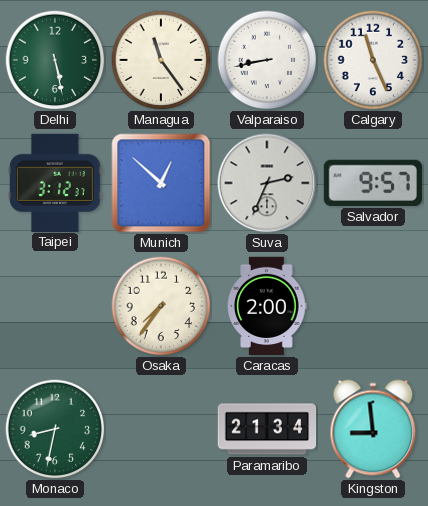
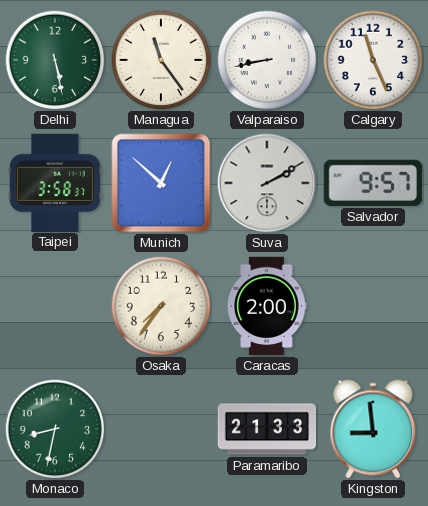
Taipei: 3:12 -> 3:58
Suva: 2:34 -> 2:10
Paramaribo: 21:34 -> 21:33
